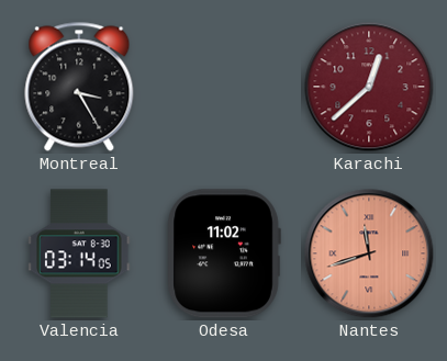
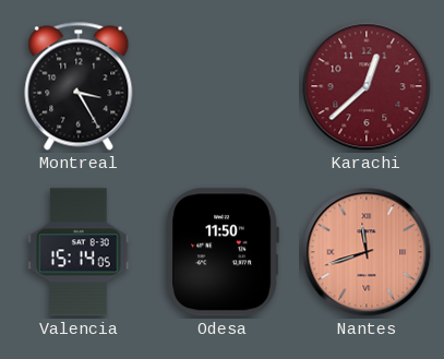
Valencia: 03:14 -> 15:14
Odesa: 11:02 -> 11:50
